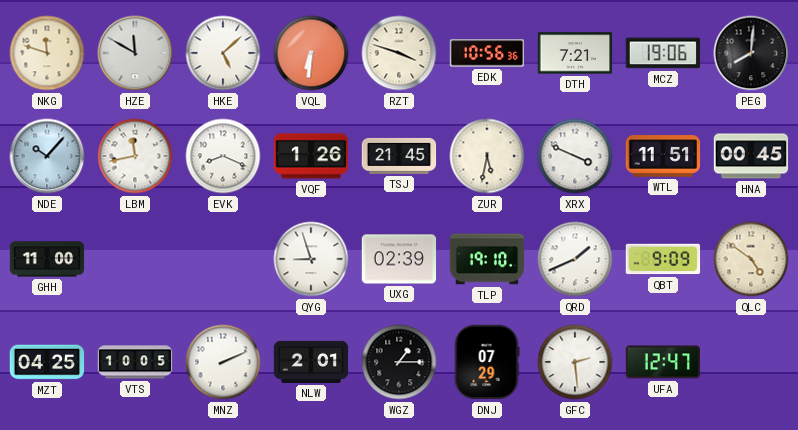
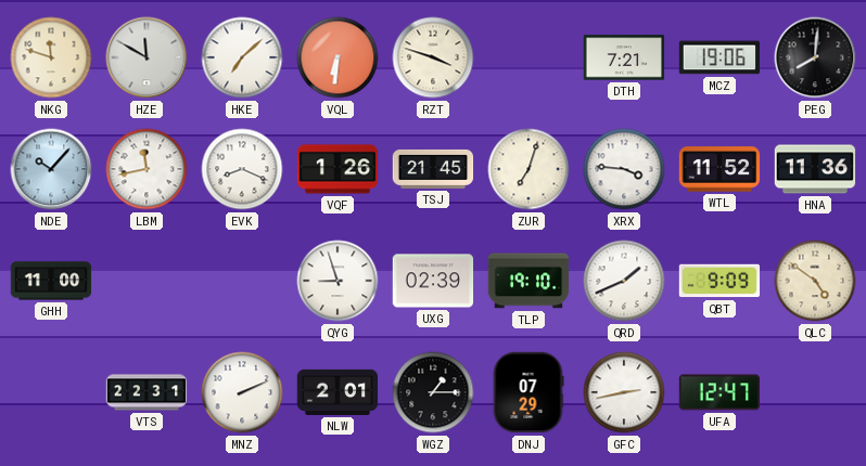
HKE: 5:08 -> 7:08
EDK: 10:56 -> none
ZUR: 5:32 -> 7:03
XRX: 3:49 -> 3:46
WTL: 11:51 -> 11:52
HNA: 00:45 -> 11:36
MZT: 04:25 -> none
VTS: 10:05 -> 22:31
GFC: 2:29 -> 2:43
